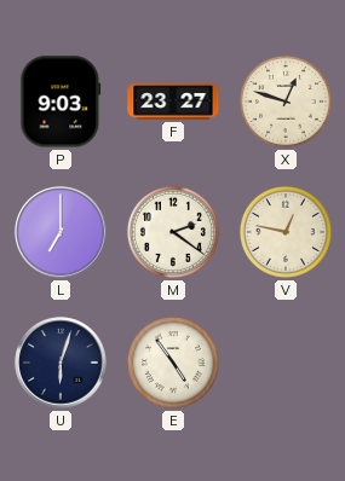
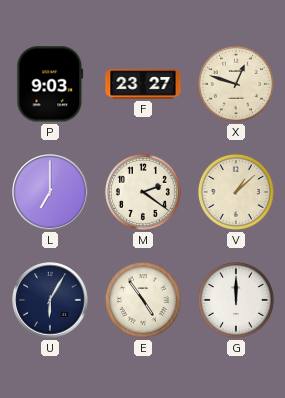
V: 12:47 -> 1:08
U: 6:03 -> 6:05
G: none -> 12:00
